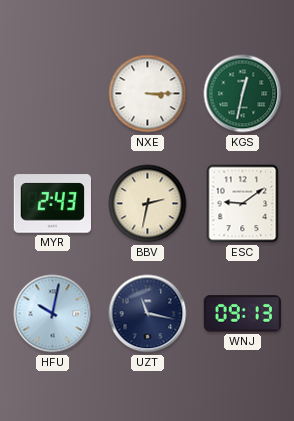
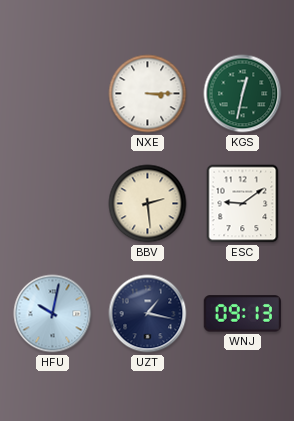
MYR: 2:43 -> none
BBV: 2:32 -> 2:29
UZT: 11:17 -> 1:17
